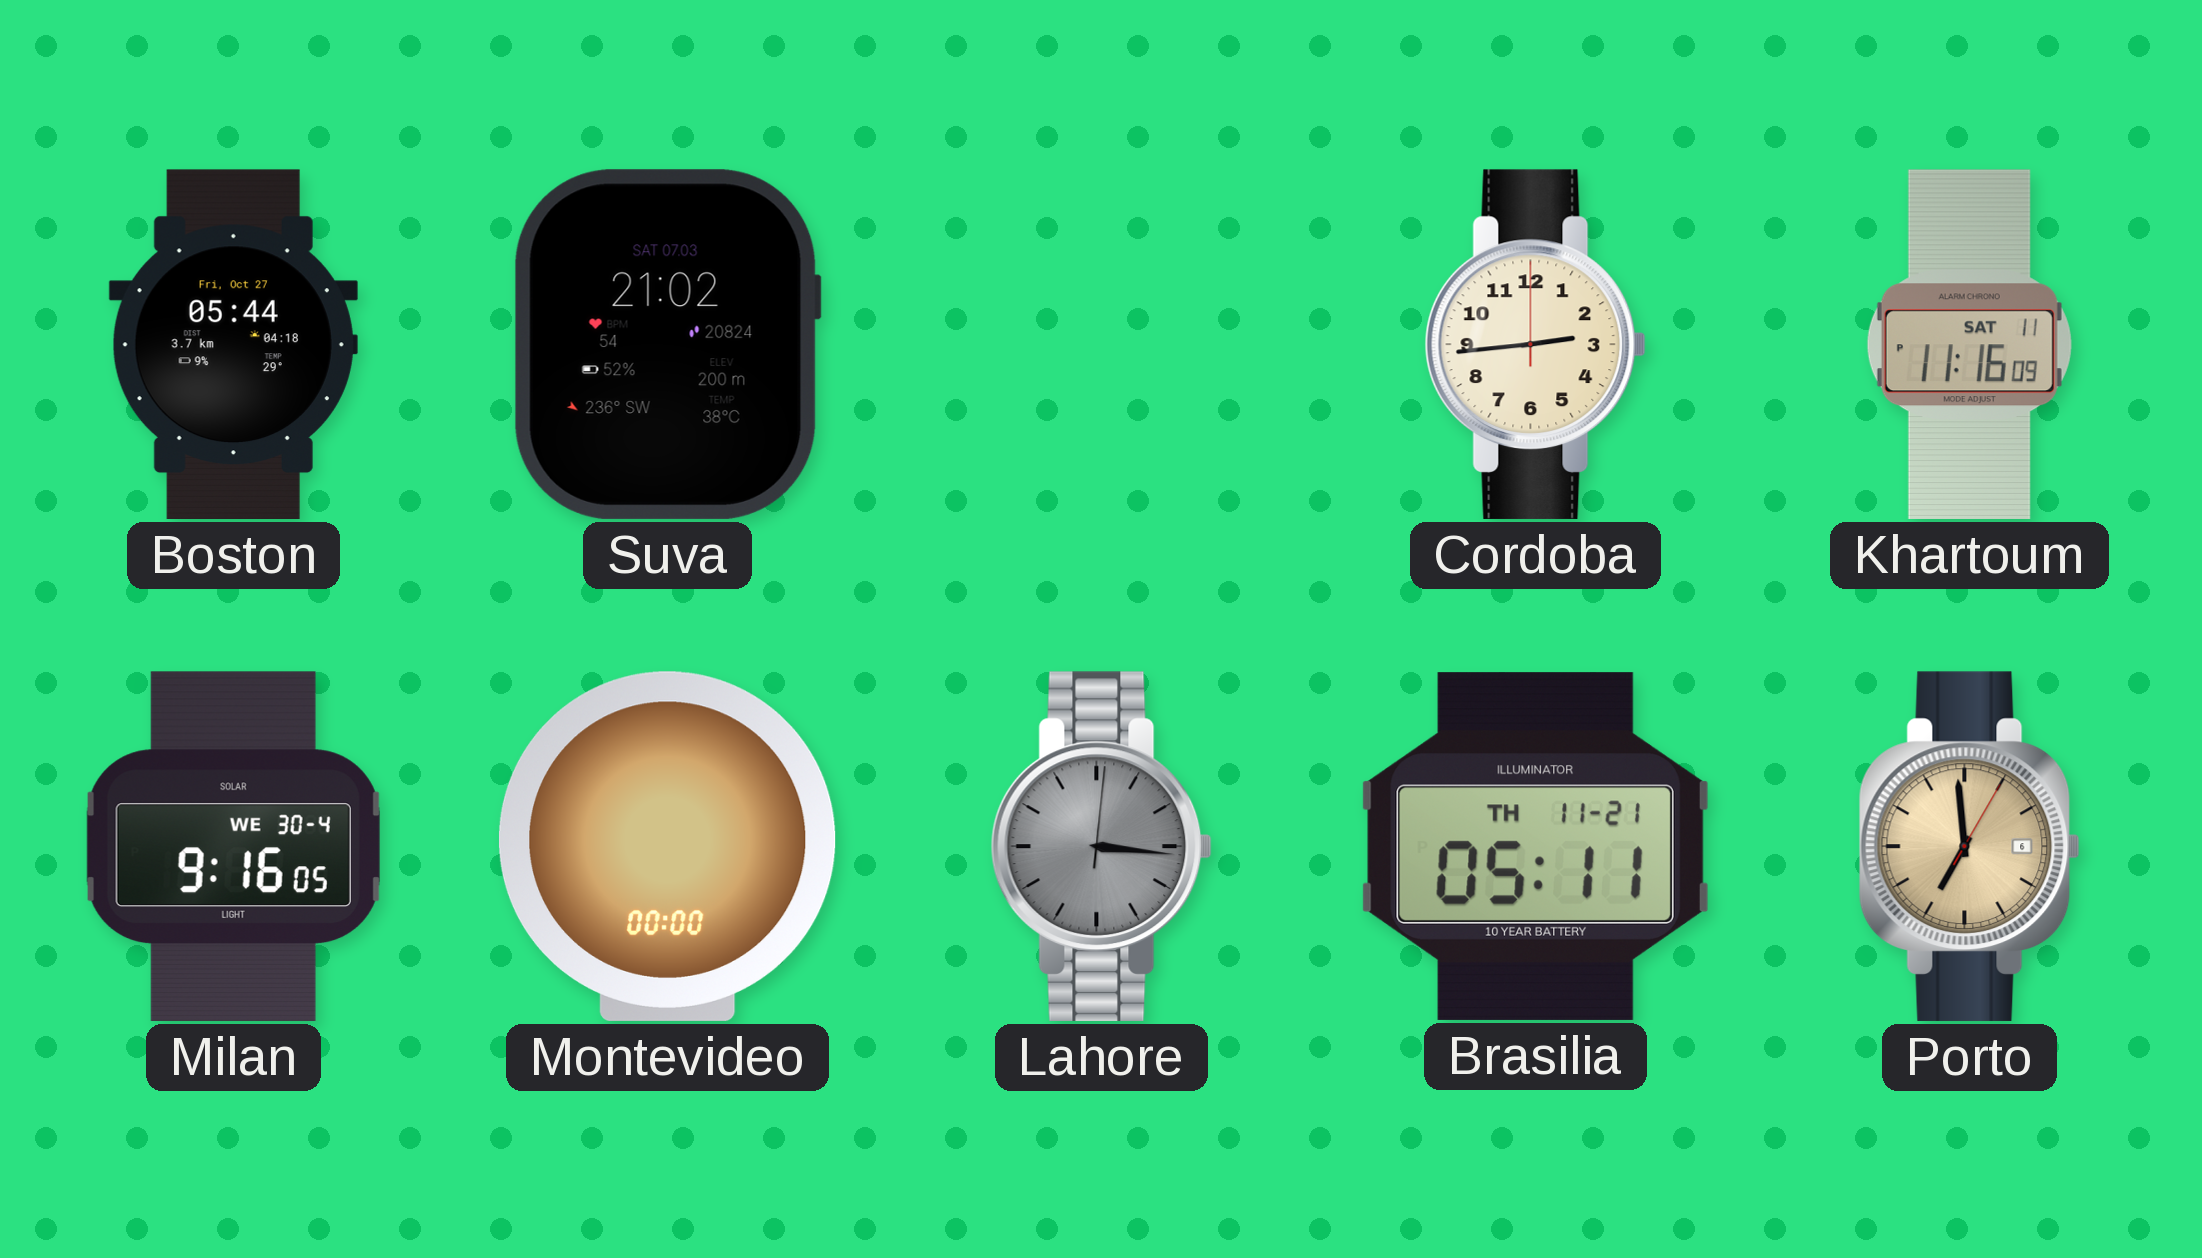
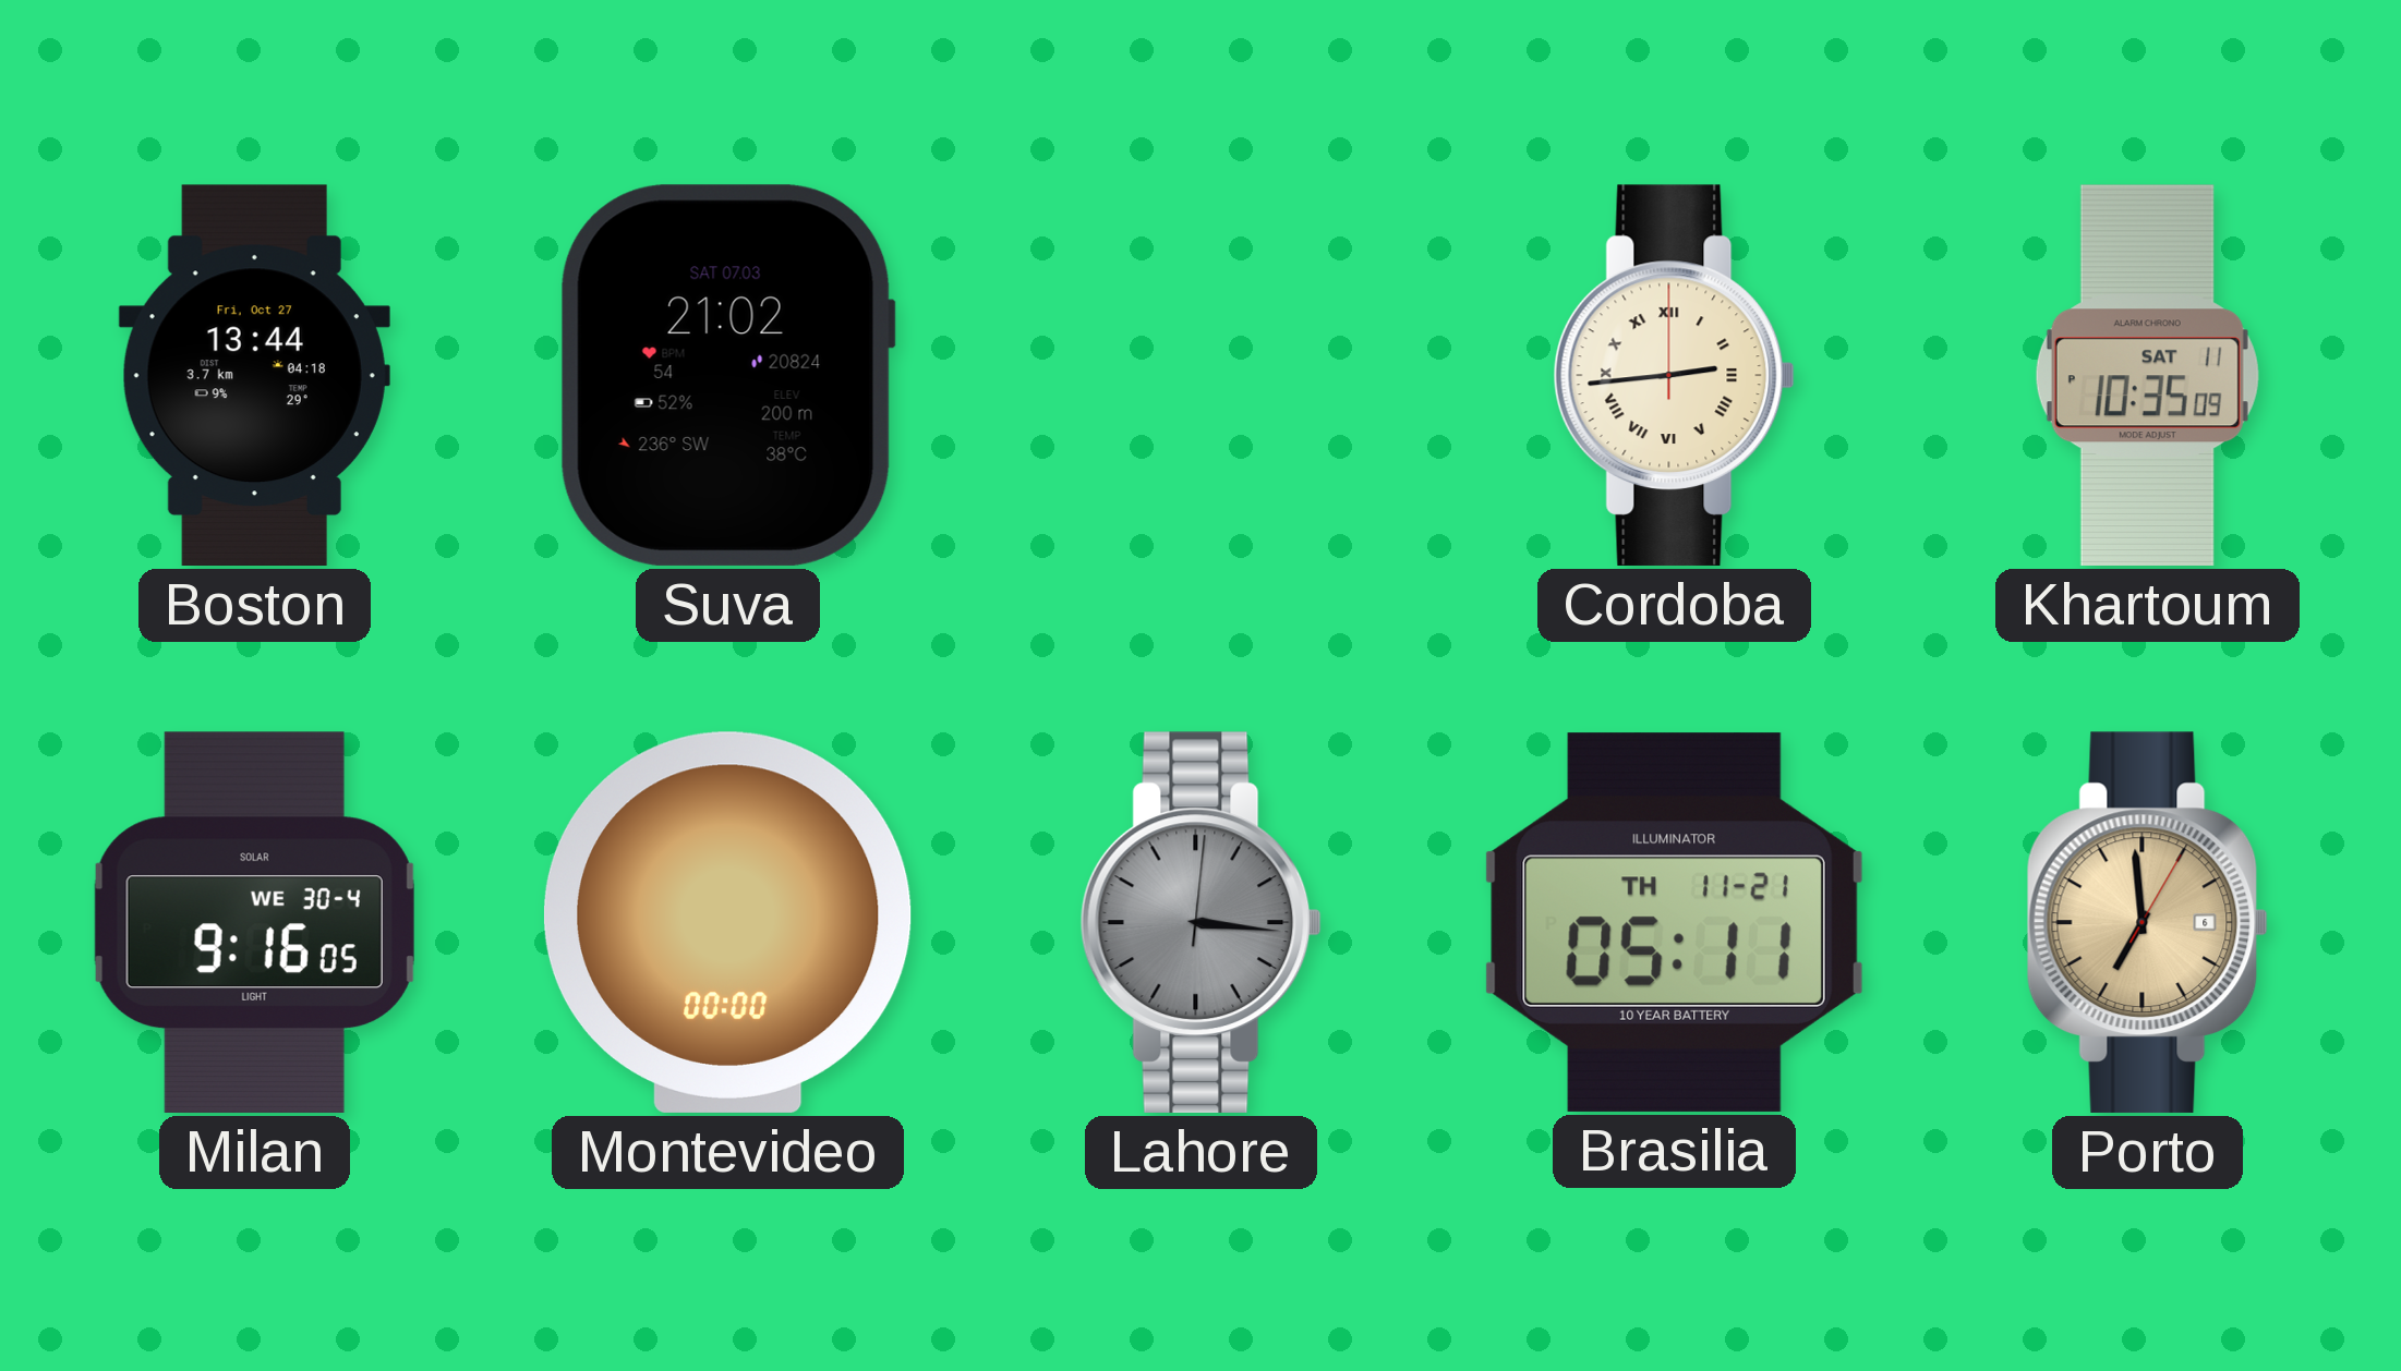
Boston: 05:44 -> 13:44
Cordoba numerals: Arabic -> Roman
Khartoum: 11:16 -> 10:35
